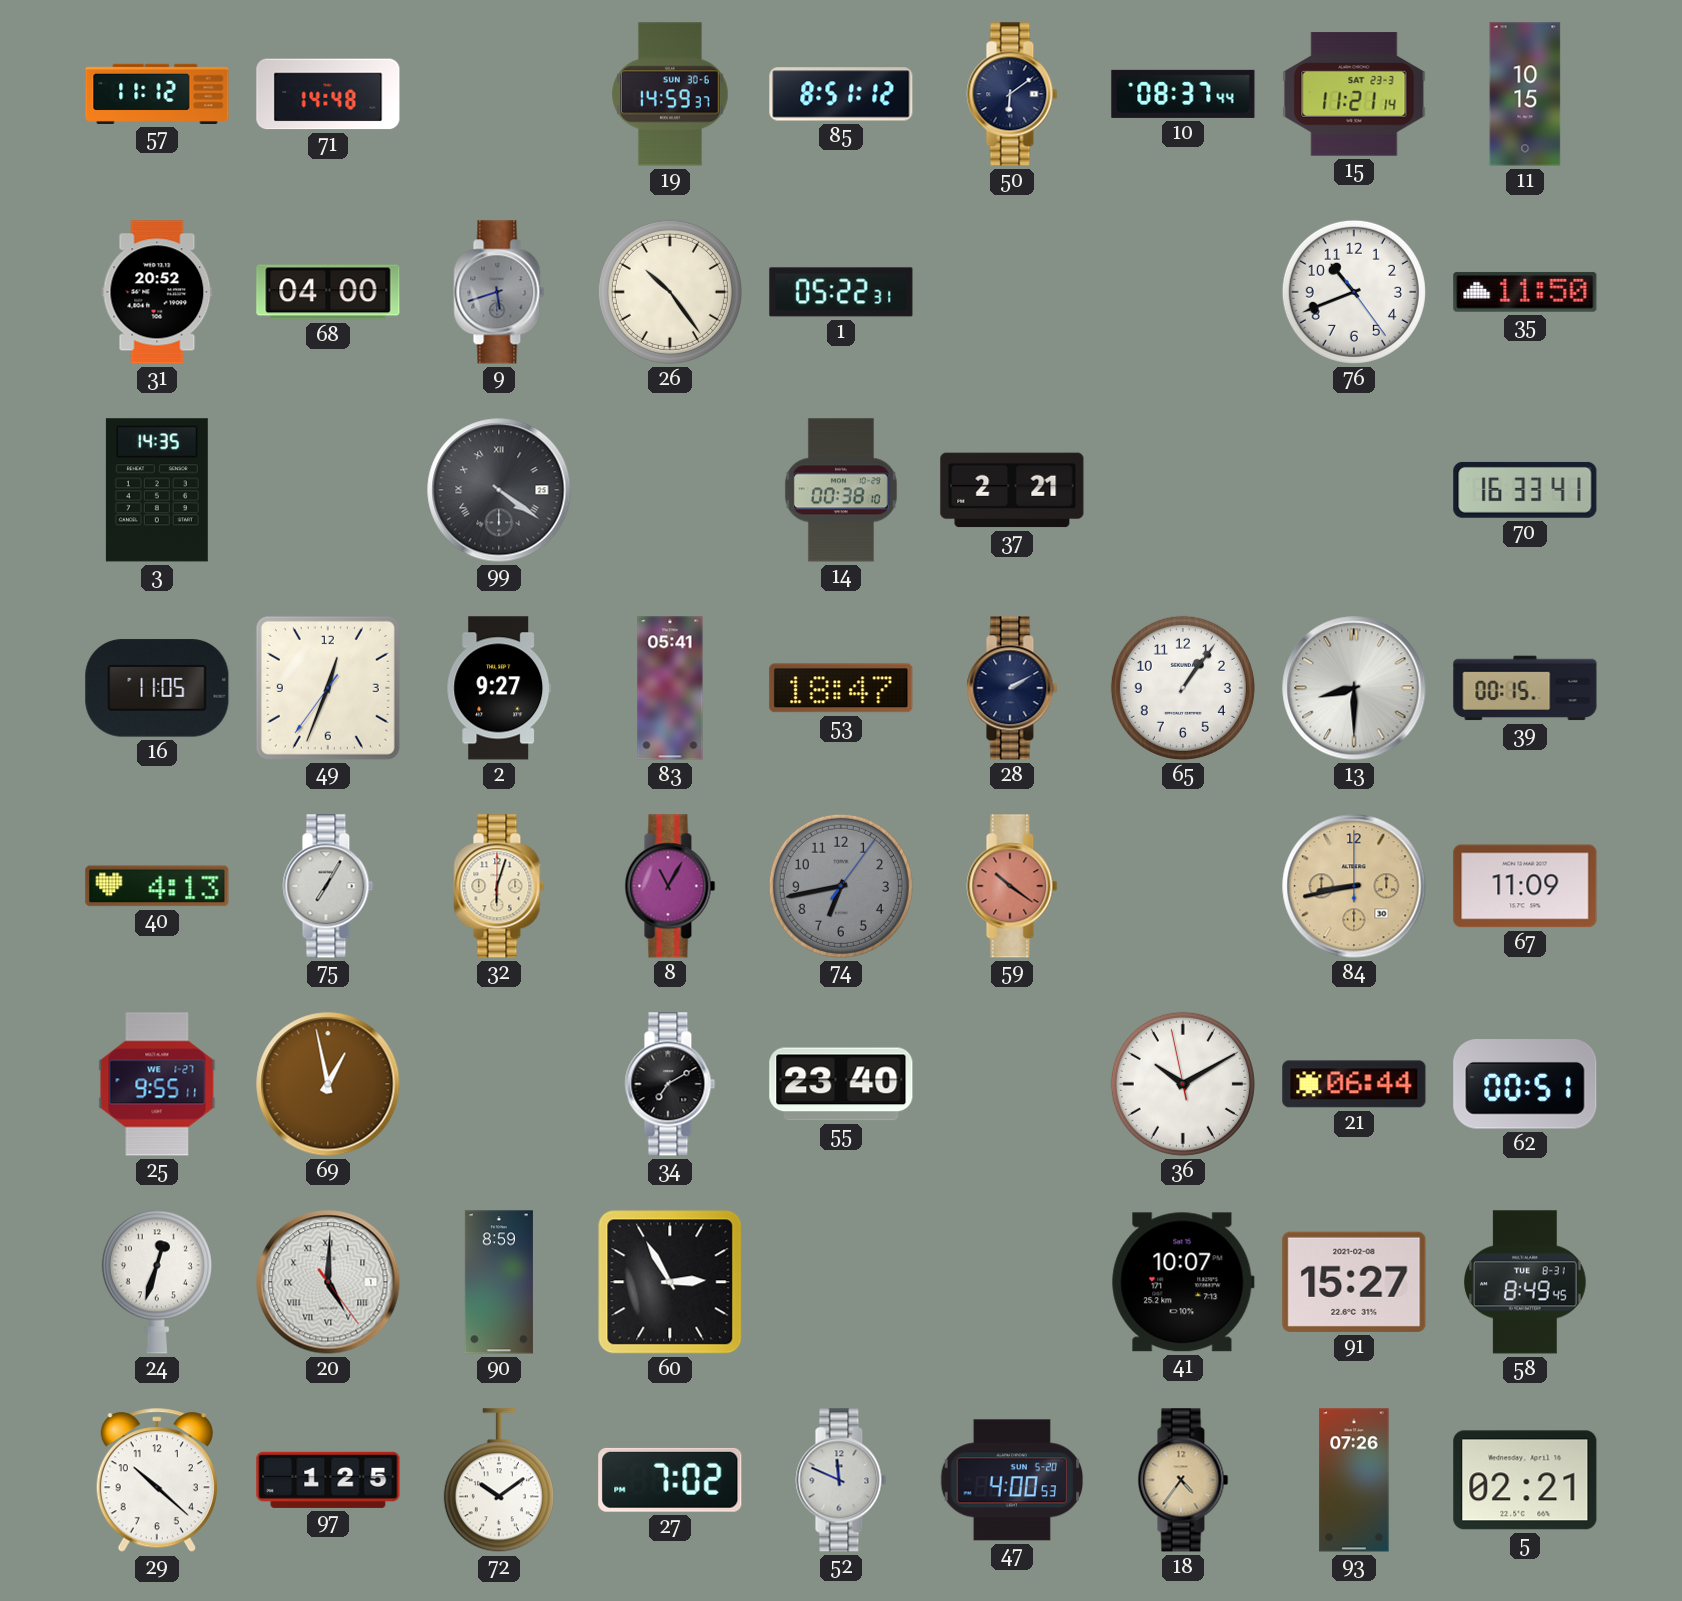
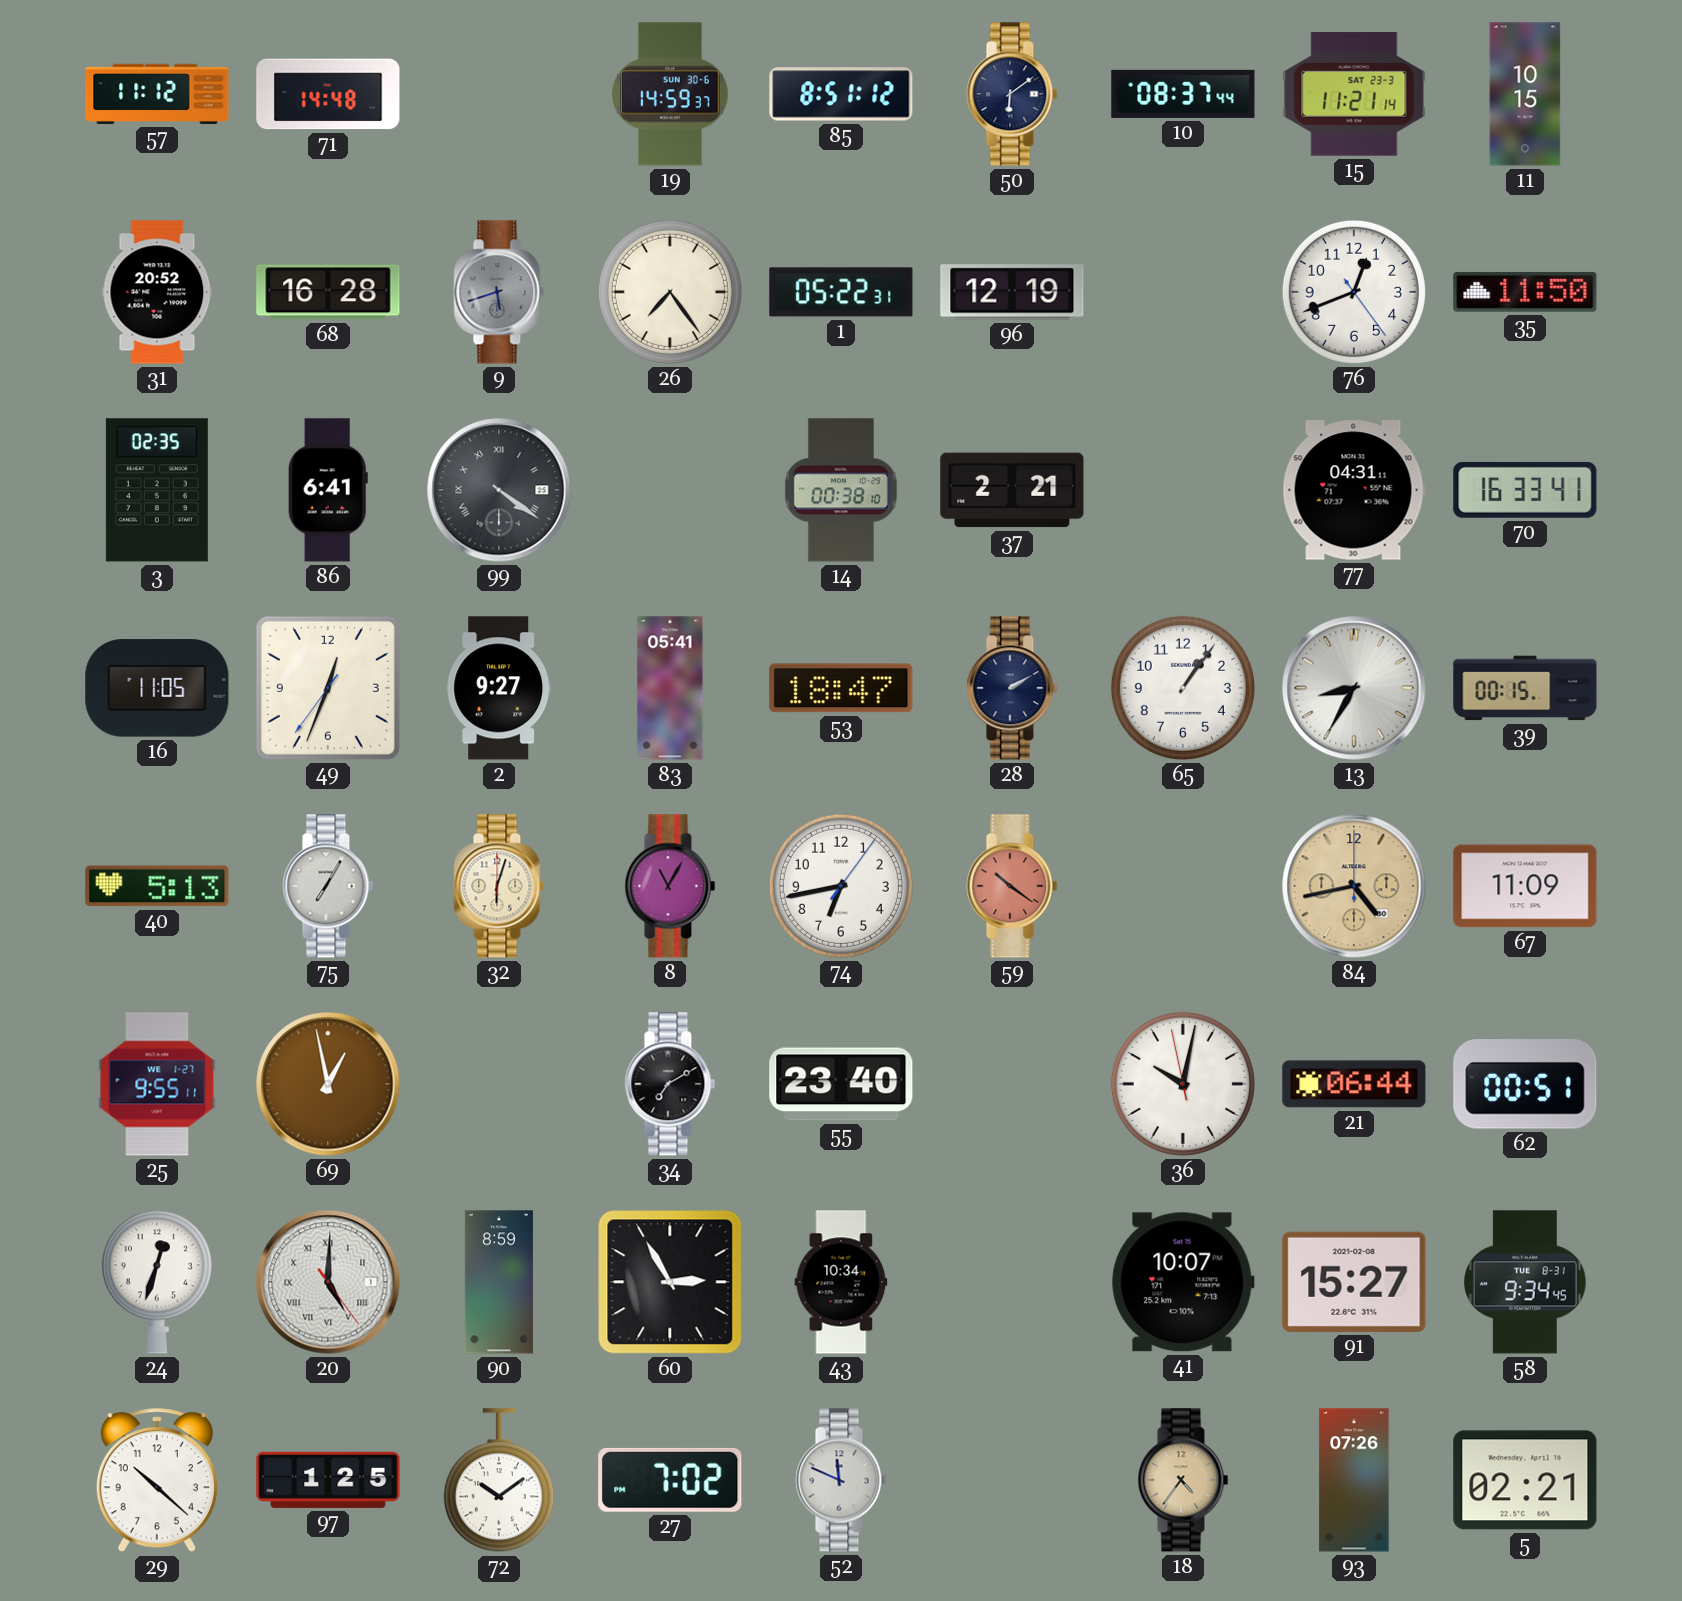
68: 04:00 -> 16:28
26: 10:24 -> 7:24
96: none -> 12:19
76: 10:41 -> 12:41
3: 14:35 -> 02:35
86: none -> 6:41
77: none -> 04:31
13: 8:30 -> 8:35
40: 4:13 -> 5:13
74 dial: grey -> white
84: 8:43 -> 4:43
36: 10:09 -> 10:01
43: none -> 10:34
58: 8:49 -> 9:34
47: 4:00 -> none
